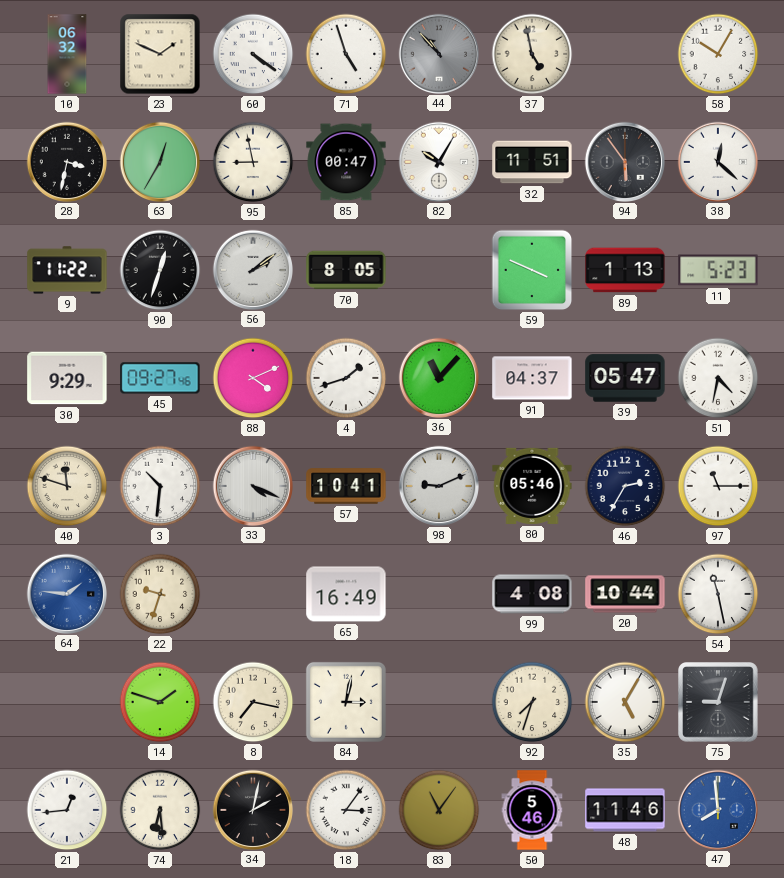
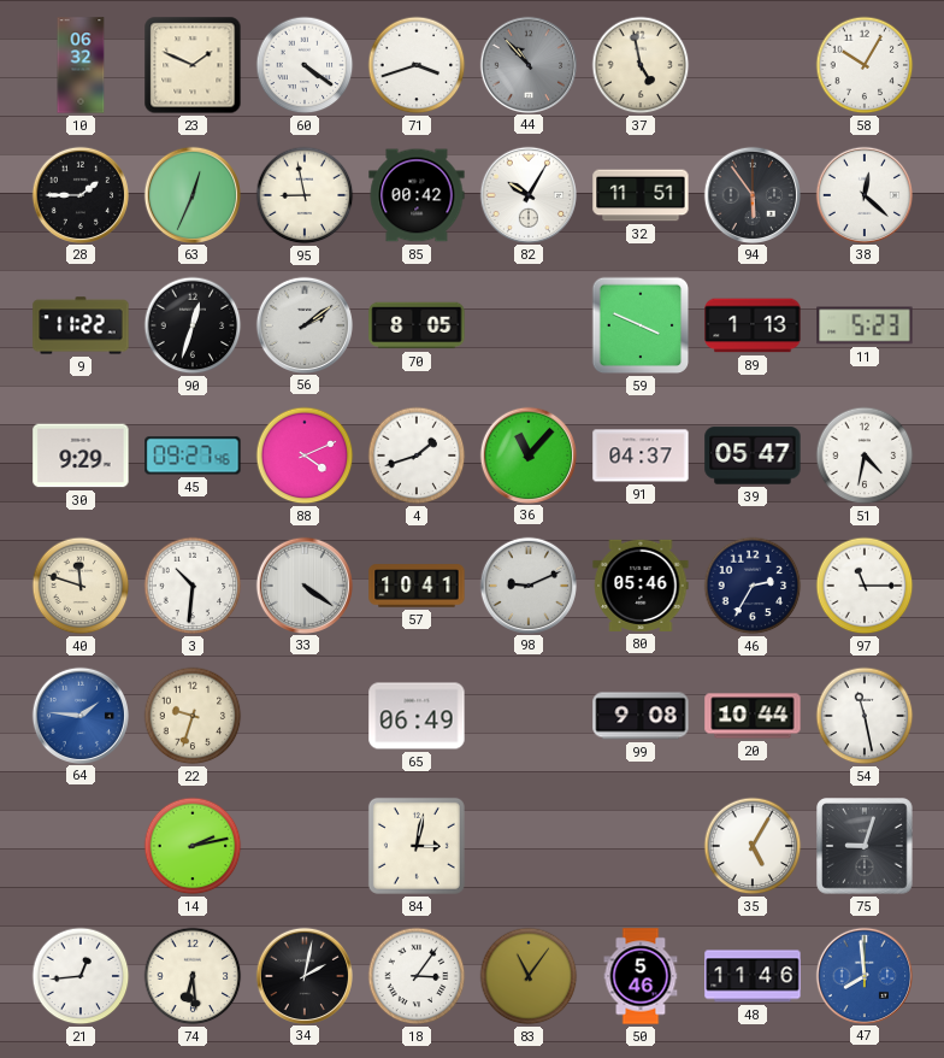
71: 4:57 -> 3:42
28: 3:32 -> 1:45
63: 12:35 -> 12:34
85: 00:47 -> 00:42
33: 4:19 -> 4:21
65: 16:49 -> 06:49
99: 4:08 -> 9:08
14: 1:48 -> 2:13
8: 7:17 -> none
92: 7:33 -> none
